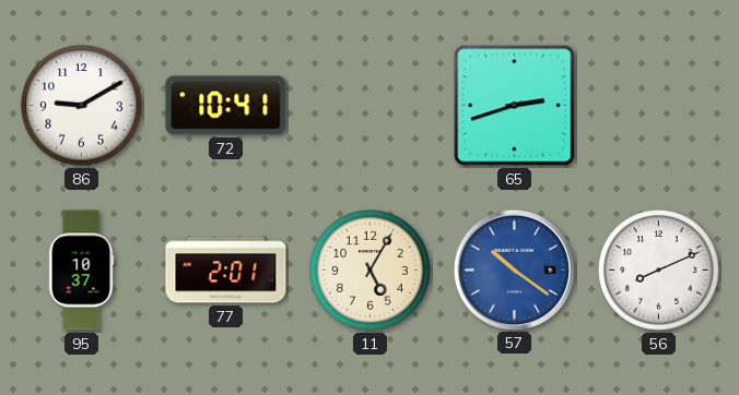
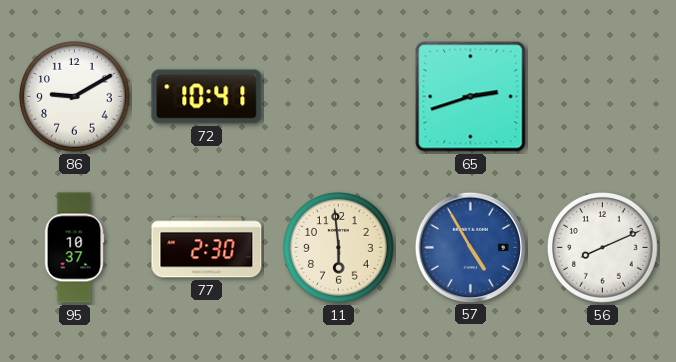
77: 2:01 -> 2:30
11: 5:05 -> 5:59
57: 10:21 -> 4:55
